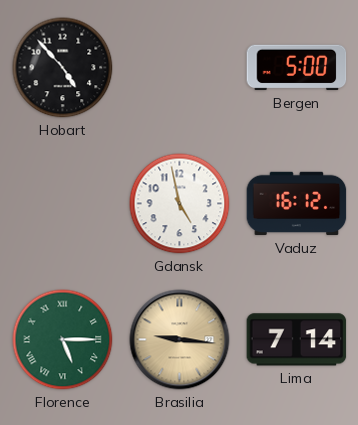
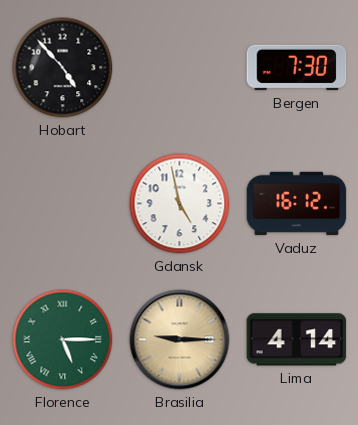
Bergen: 5:00 -> 7:30
Brasilia: 9:16 -> 9:15
Lima: 7:14 -> 4:14
